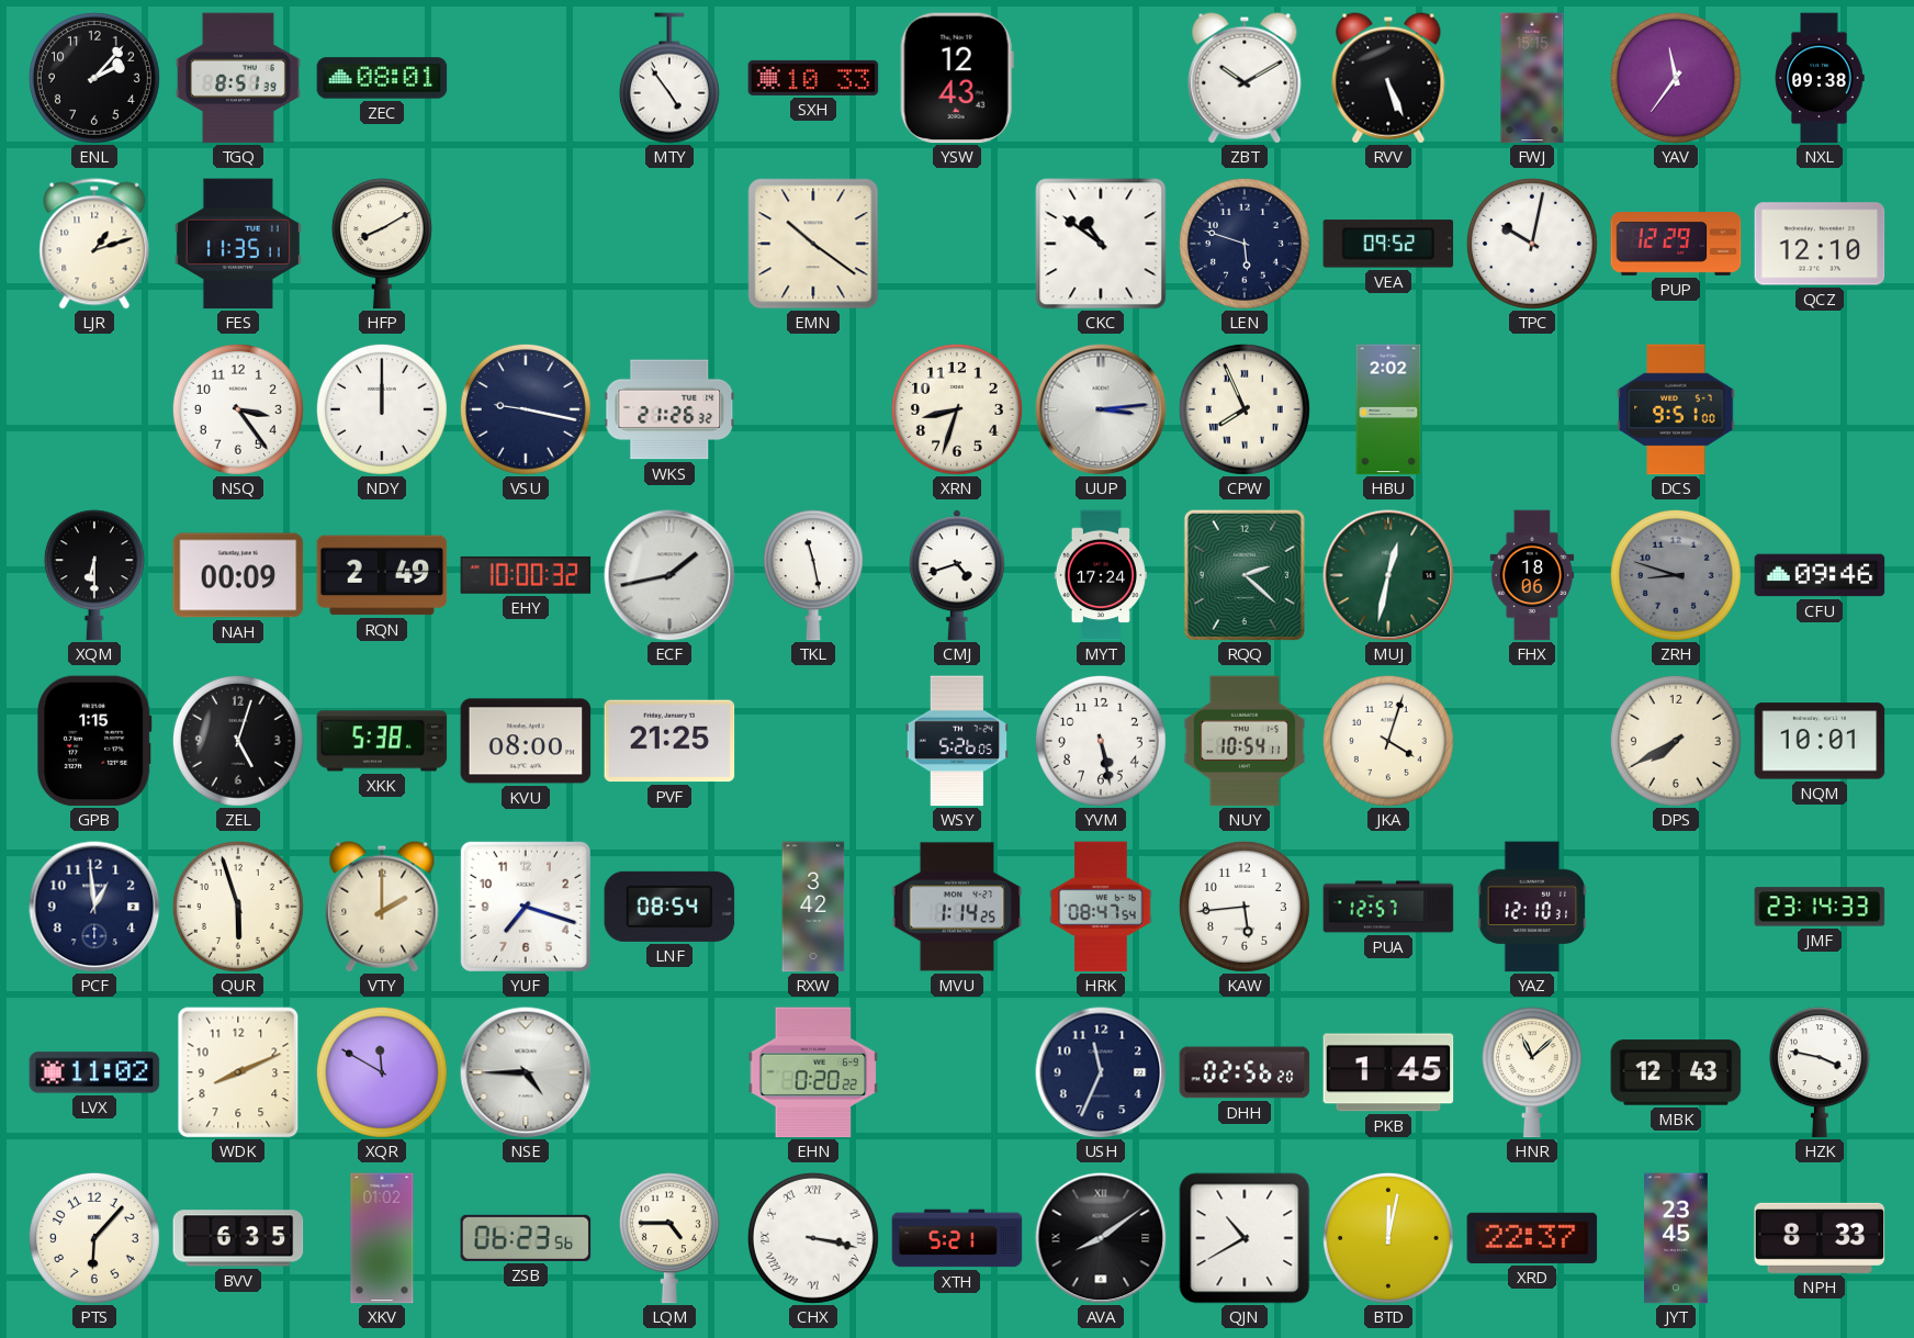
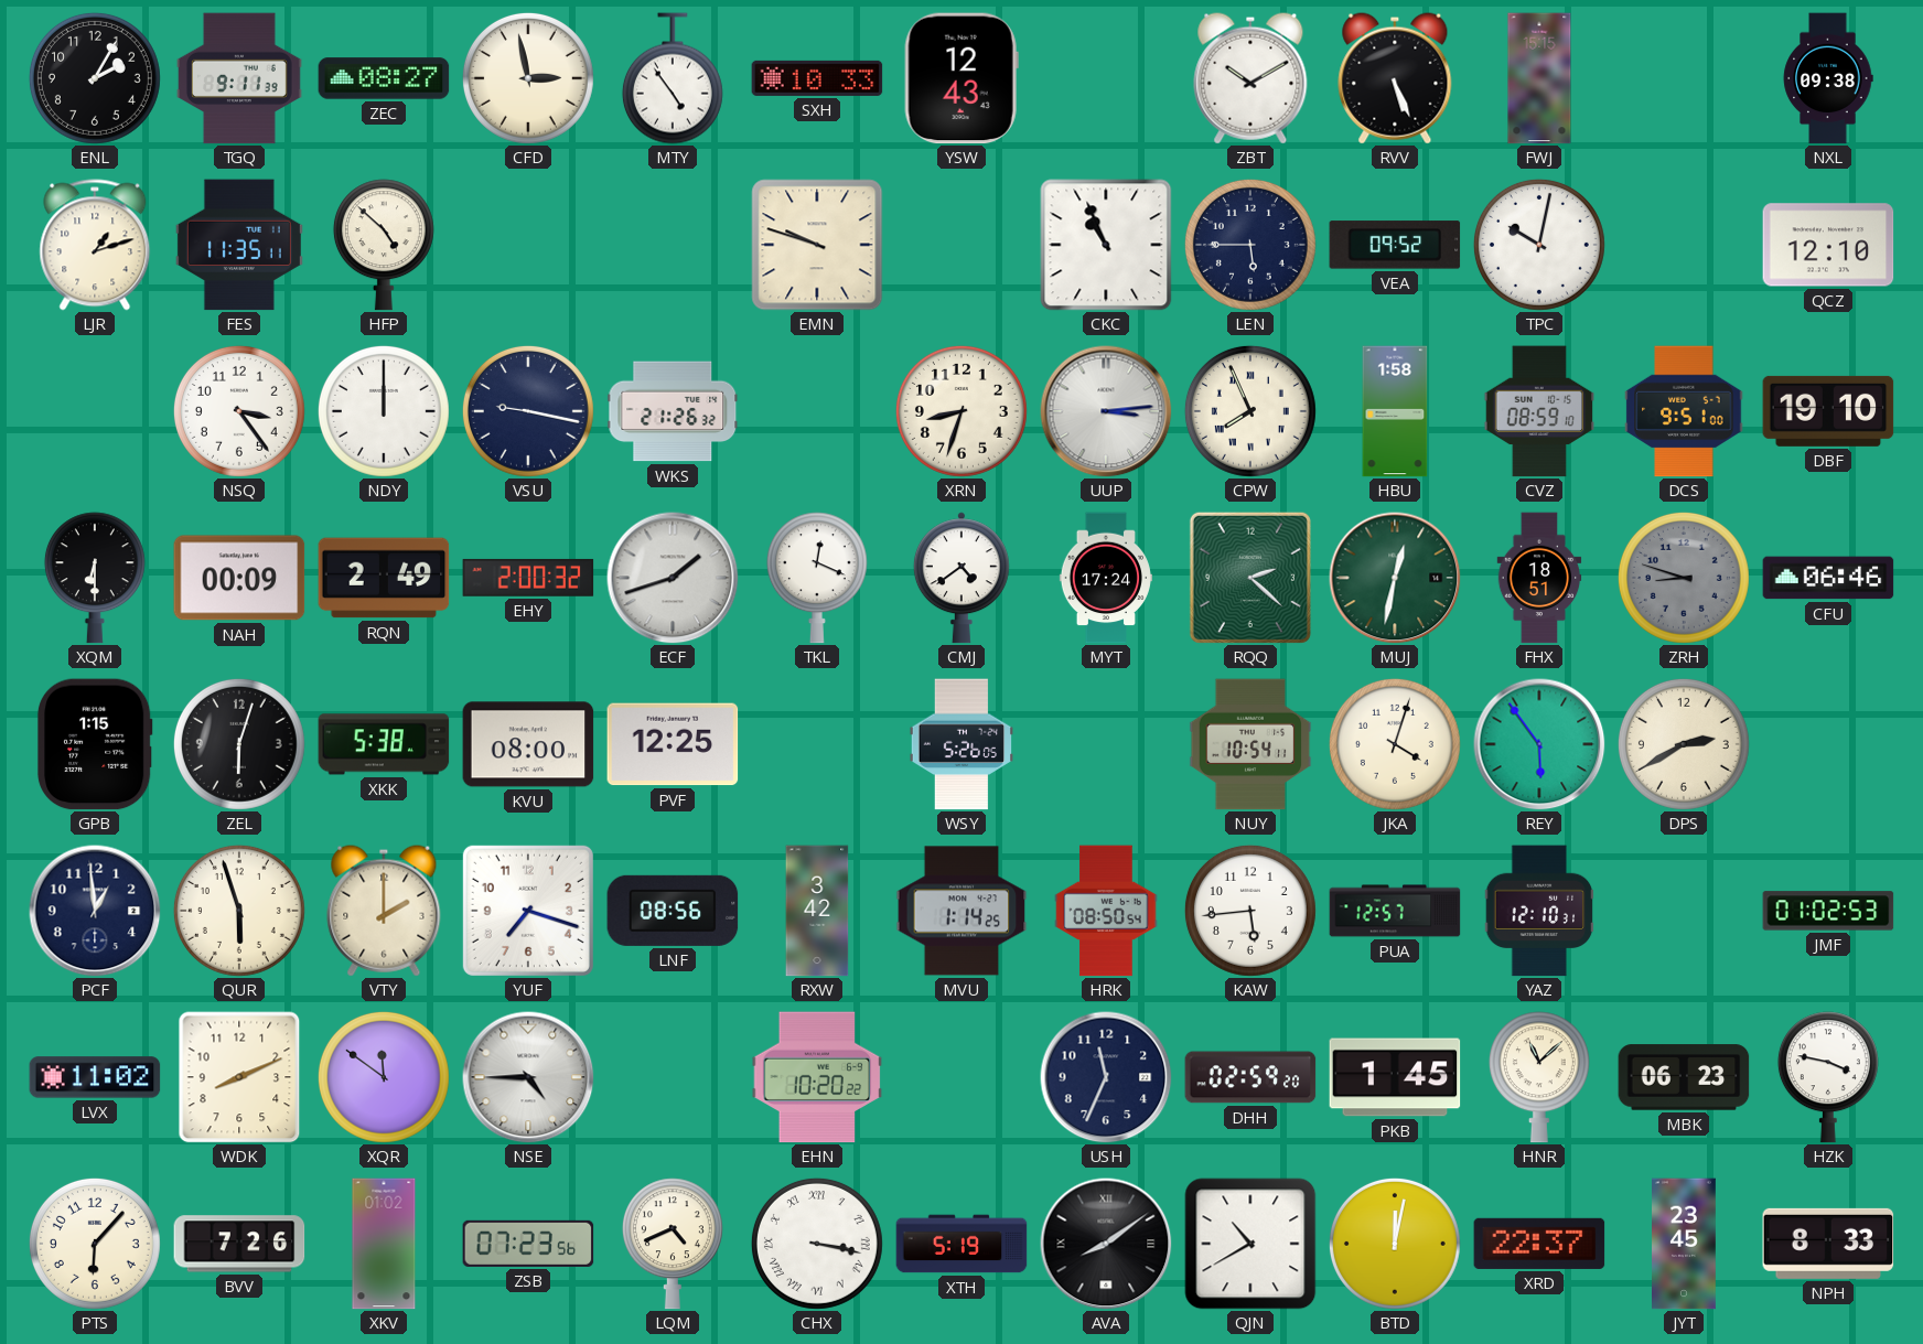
ENL: 2:07 -> 2:05
TGQ: 8:51 -> 9:11
ZEC: 08:01 -> 08:27
CFD: none -> 2:58
YAV: 11:36 -> none
HFP: 8:10 -> 4:52
EMN: 10:21 -> 9:48
CKC: 10:51 -> 10:56
LEN: 5:48 -> 5:45
PUP: 12:29 -> none
HBU: 2:02 -> 1:58
CVZ: none -> 08:59
DBF: none -> 19:10
EHY: 10:00 -> 2:00
ECF: 1:43 -> 1:42
TKL: 11:28 -> 12:19
CMJ: 4:42 -> 4:39
FHX: 18:06 -> 18:51
CFU: 09:46 -> 06:46
ZEL: 5:03 -> 6:03
PVF: 21:25 -> 12:25
YVM: 5:28 -> none
REY: none -> 5:54
DPS: 7:40 -> 2:40
NQM: 10:01 -> none
LNF: 08:54 -> 08:56
HRK: 08:47 -> 08:50
JMF: 23:14 -> 01:02
XQR: 11:50 -> 11:51
EHN: 0:20 -> 10:20
DHH: 02:56 -> 02:59
MBK: 12:43 -> 06:23
BVV: 6:35 -> 7:26
ZSB: 06:23 -> 07:23
LQM: 4:45 -> 4:41
XTH: 5:21 -> 5:19
